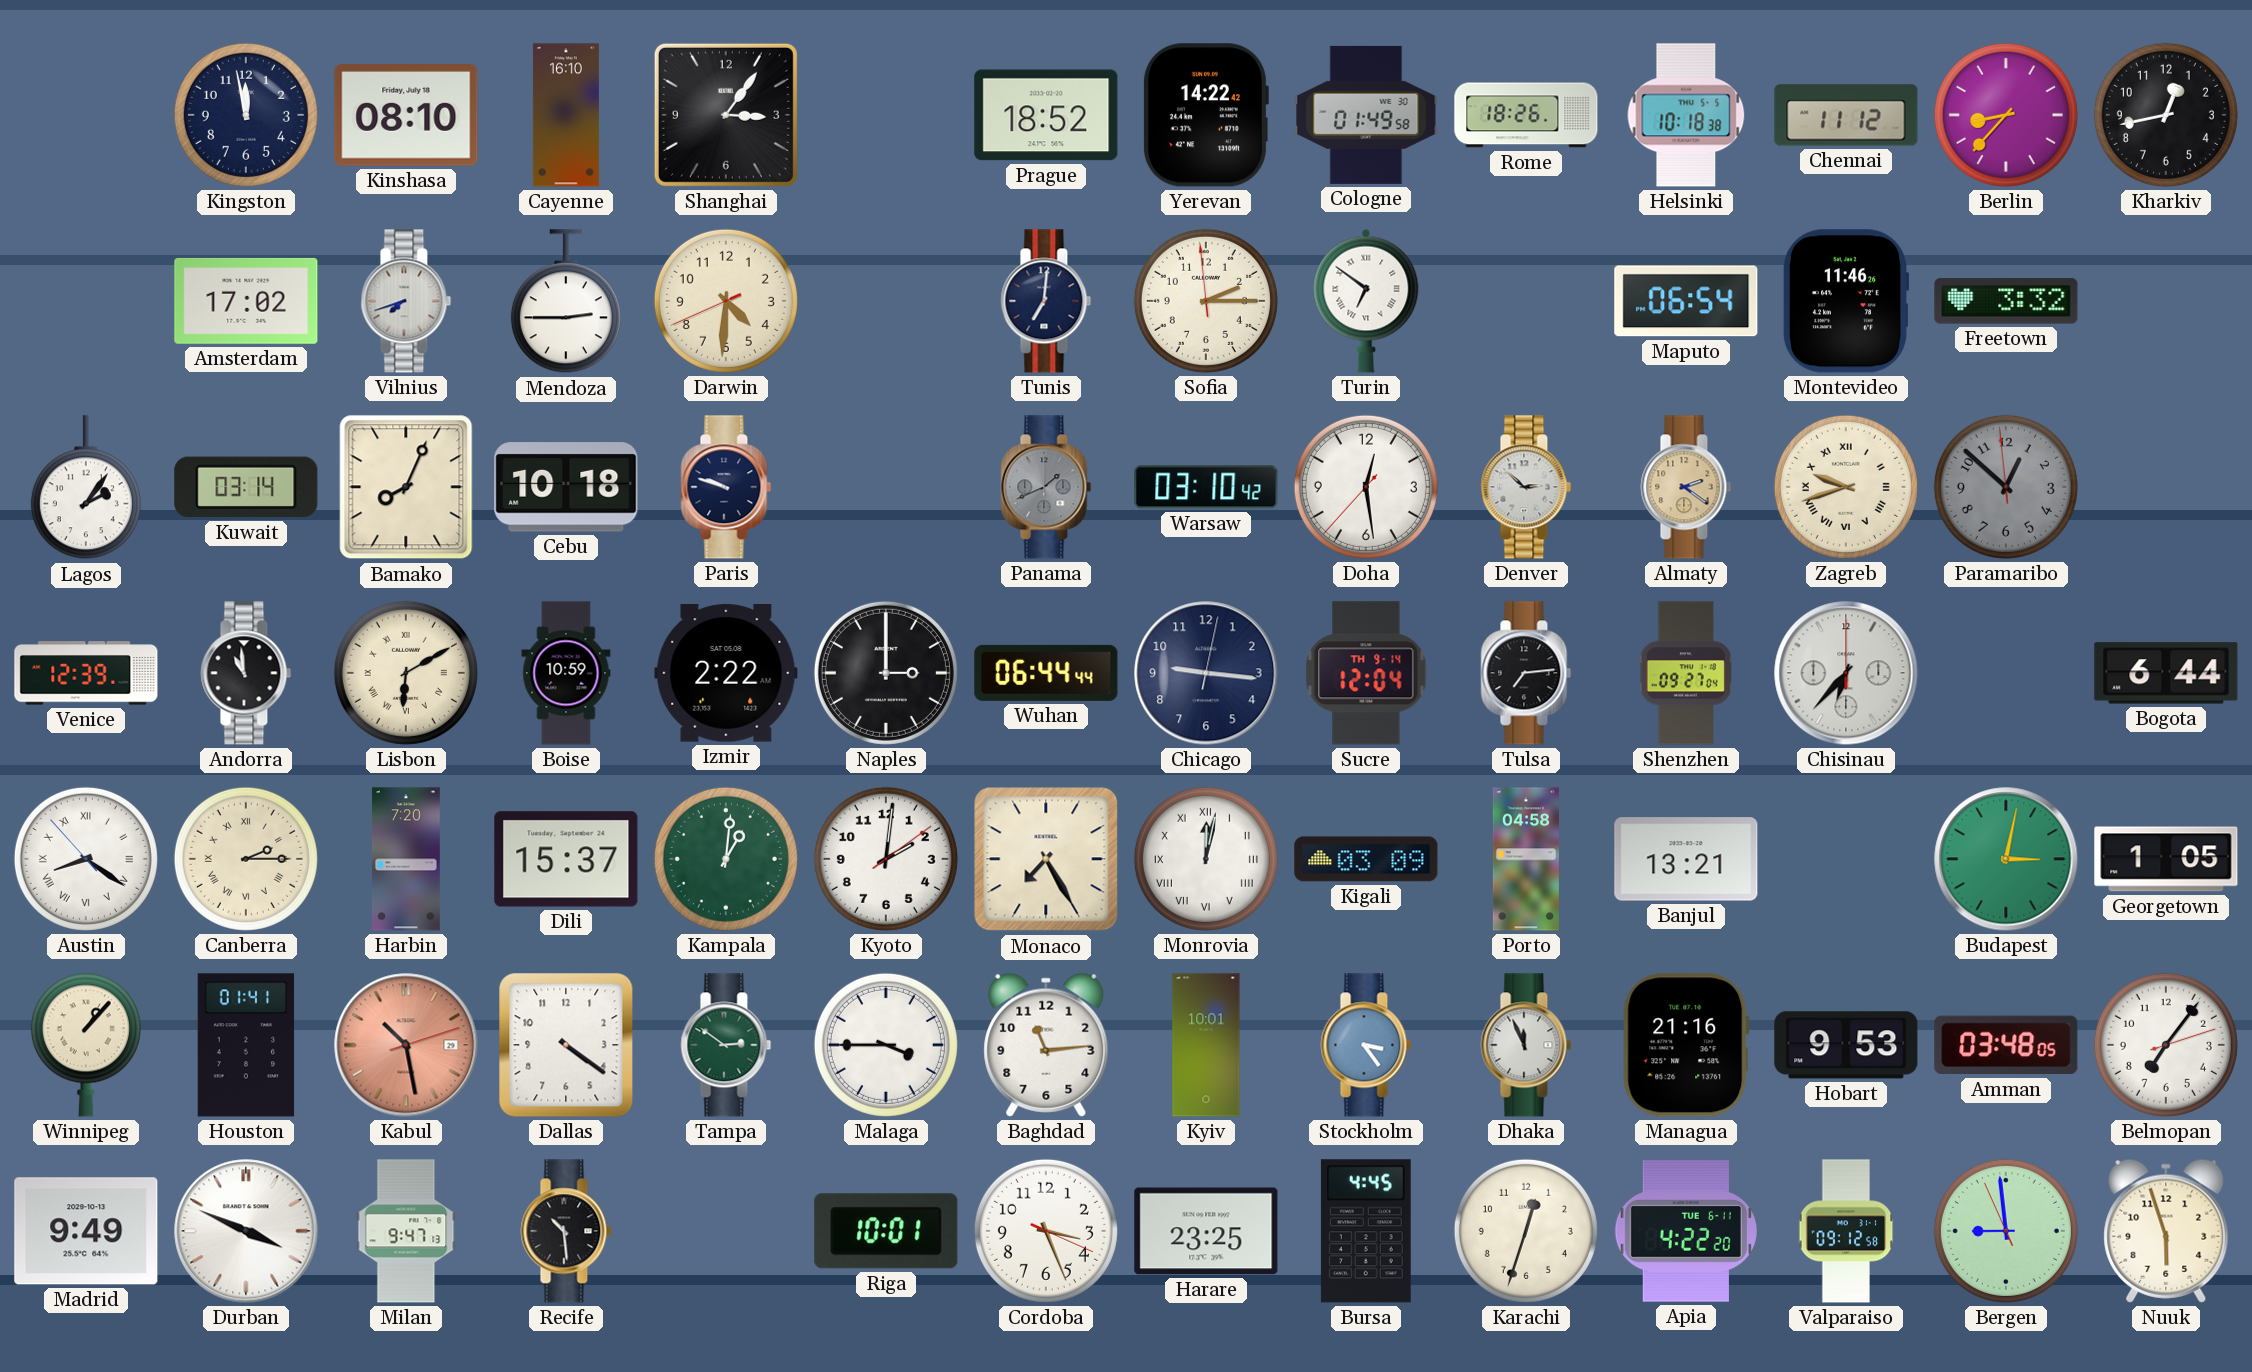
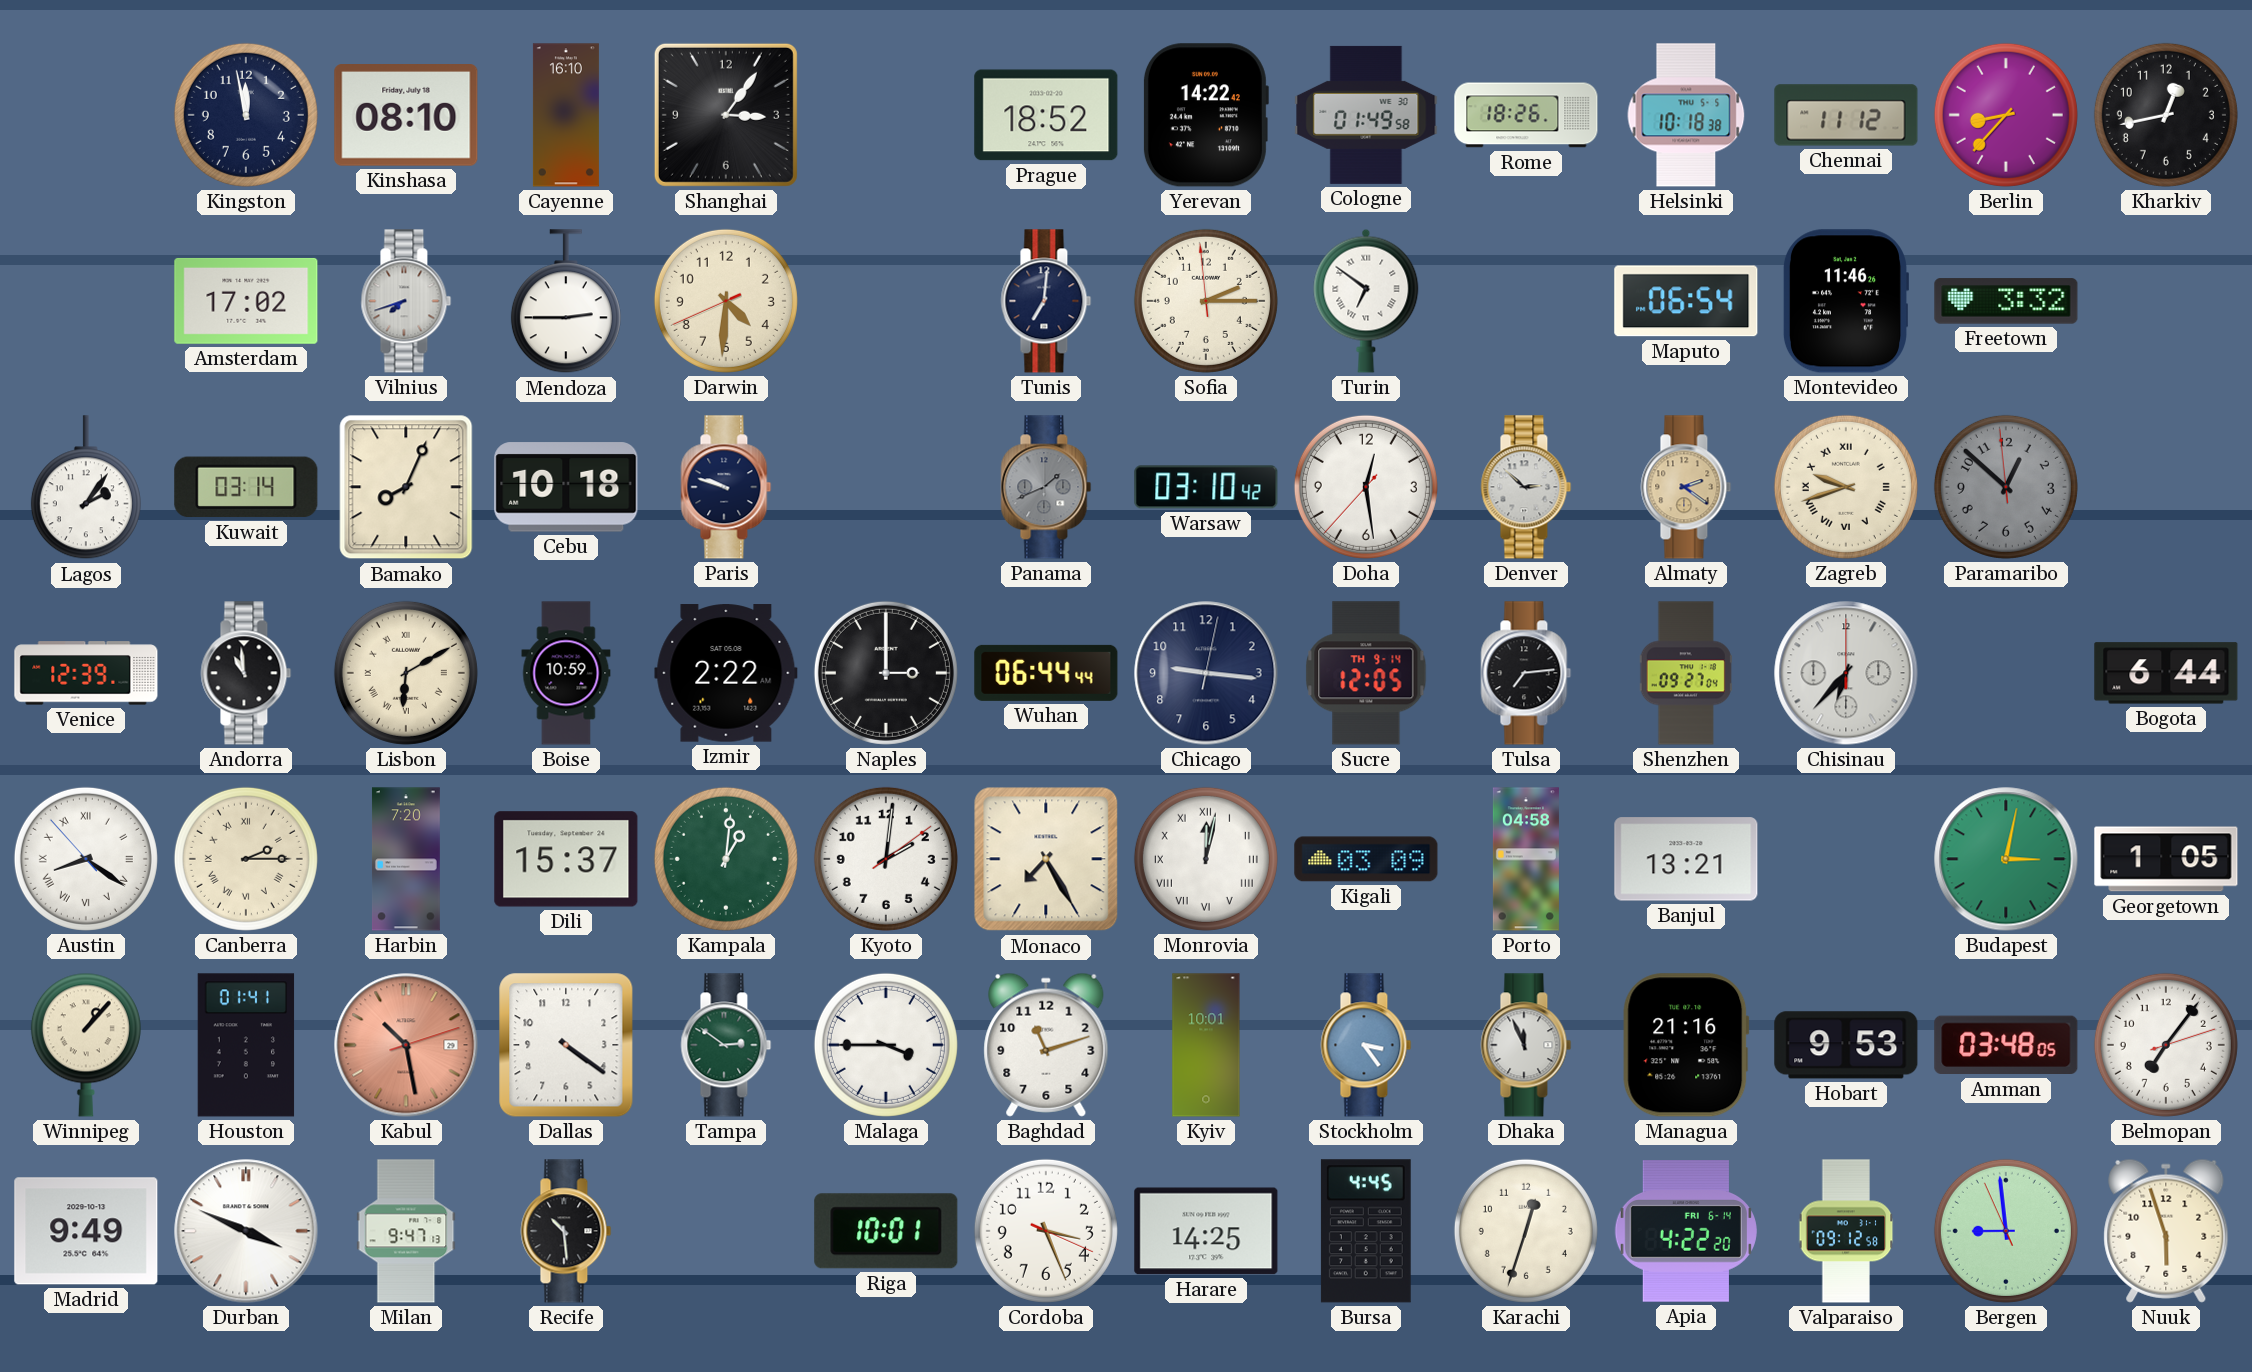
Sucre: 12:04 -> 12:05
Baghdad: 11:14 -> 11:12
Harare: 23:25 -> 14:25
Apia date: TUE 6-11 -> FRI 6-14
